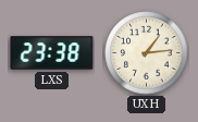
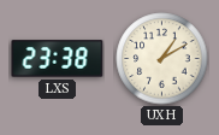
UXH: 1:14 -> 1:10
